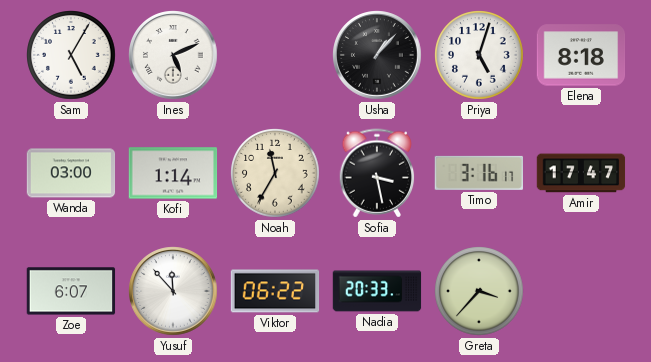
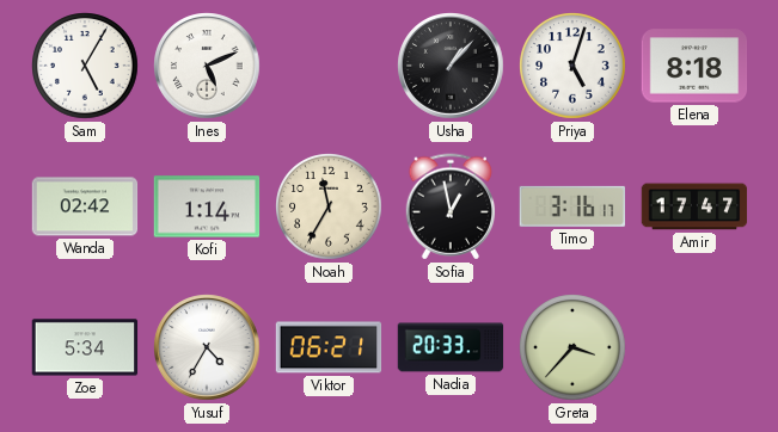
Wanda: 03:00 -> 02:42
Sofia: 3:28 -> 12:58
Zoe: 6:07 -> 5:34
Yusuf: 11:53 -> 4:35
Viktor: 06:22 -> 06:21
